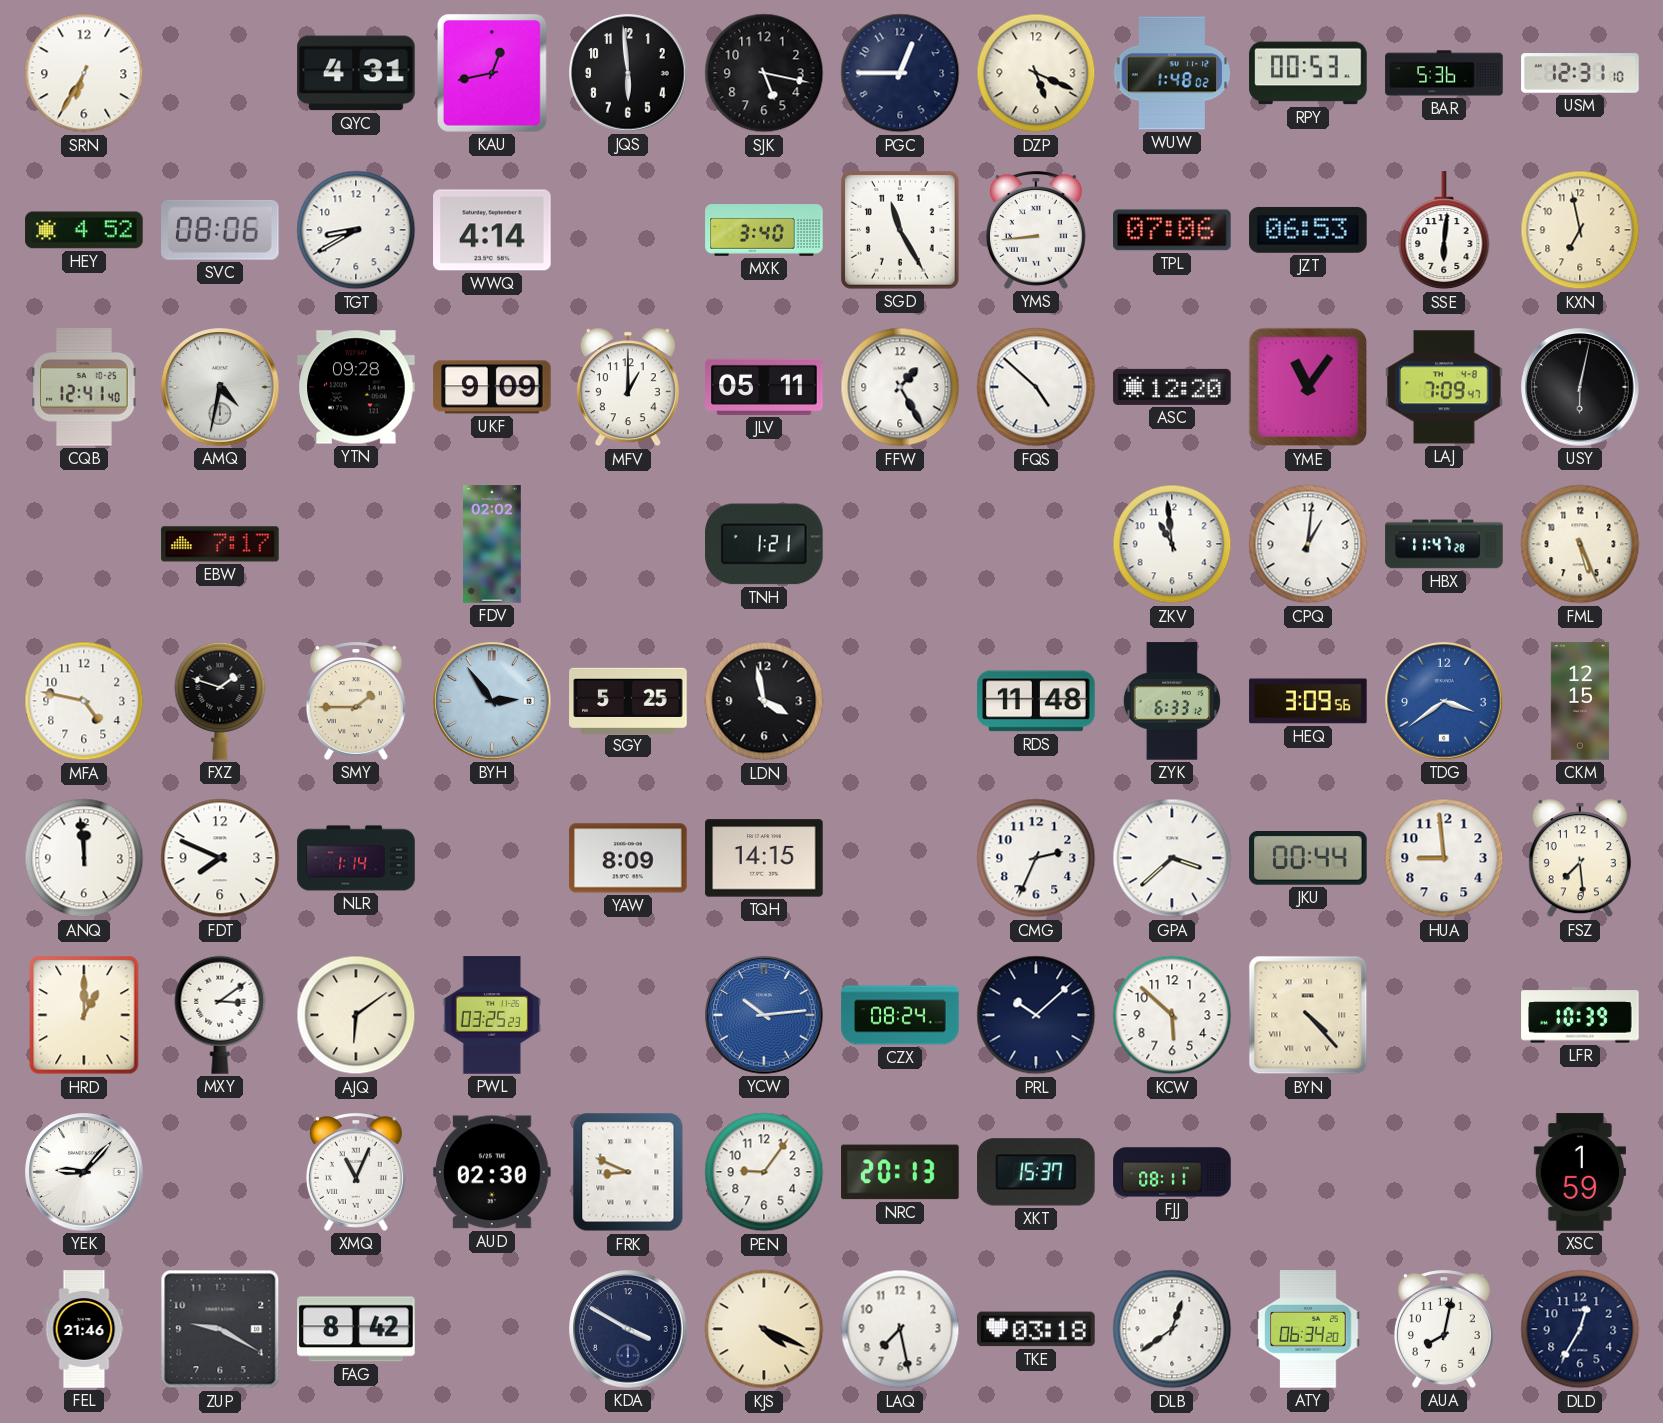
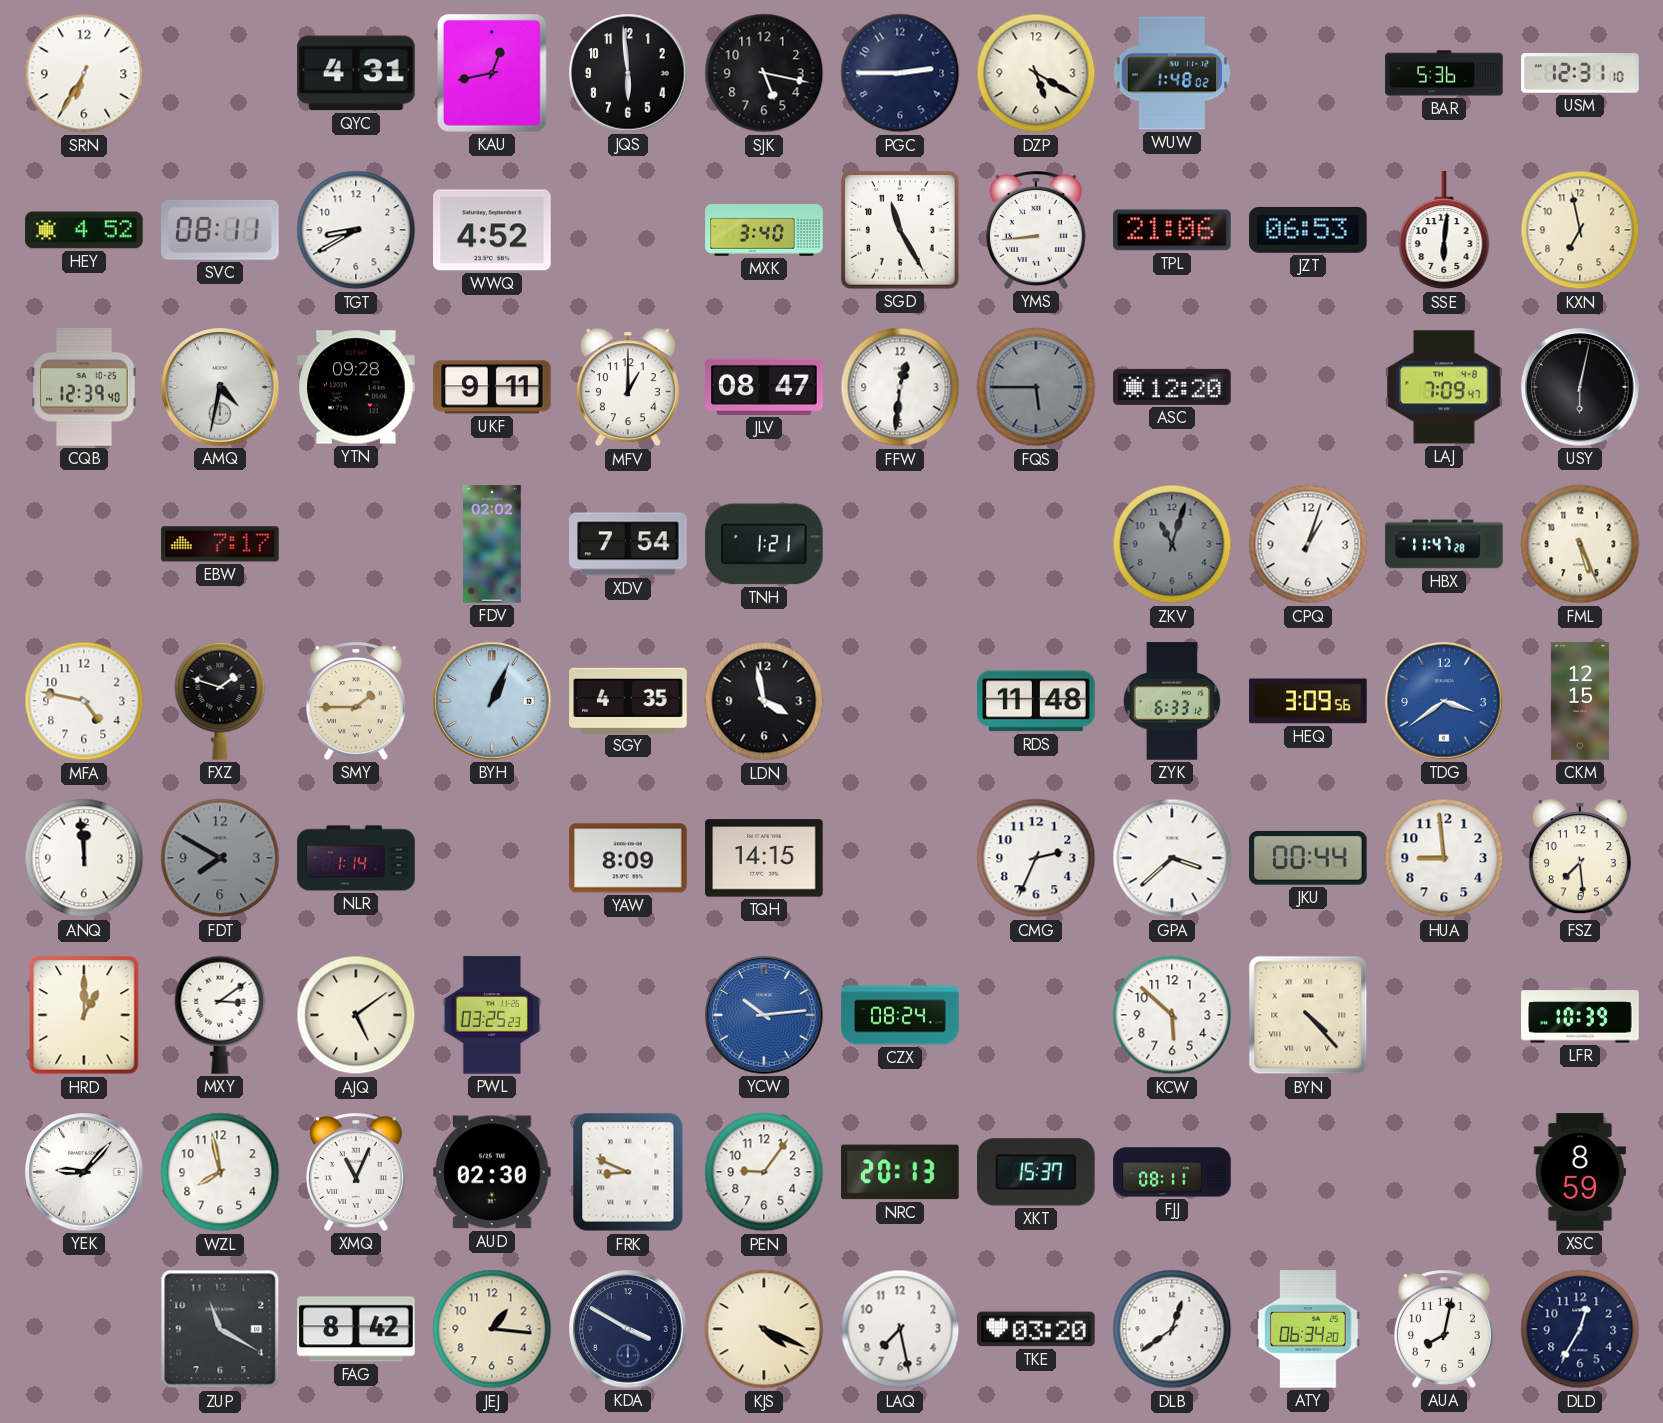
PGC: 12:45 -> 2:45
DZP: 5:19 -> 5:20
RPY: 00:53 -> none
SVC: 08:06 -> 08:11
WWQ: 4:14 -> 4:52
TPL: 07:06 -> 21:06
CQB: 12:41 -> 12:39
UKF: 9:09 -> 9:11
JLV: 05:11 -> 08:47
FFW: 1:25 -> 12:31
FQS: 4:52 -> 5:45
FQS dial: white -> grey
YME: 11:06 -> none
XDV: none -> 7:54
ZKV: 10:59 -> 11:03
ZKV dial: white -> grey
CPQ: 1:01 -> 1:03
BYH: 2:54 -> 1:04
SGY: 5:25 -> 4:35
FDT: 7:49 -> 7:50
FDT dial: white -> grey
AJQ: 6:09 -> 5:09
PRL: 10:08 -> none
WZL: none -> 7:58
XSC: 1:59 -> 8:59
FEL: 21:46 -> none
ZUP: 9:20 -> 11:20
JEJ: none -> 1:16
TKE: 03:18 -> 03:20
